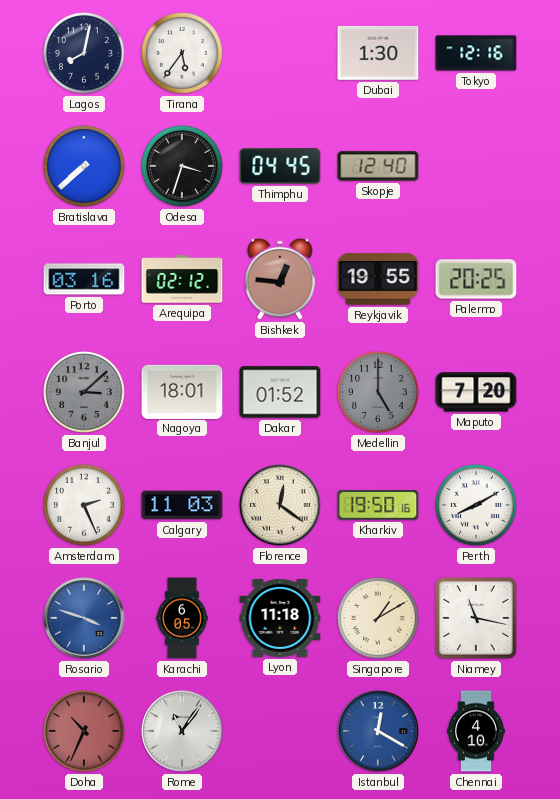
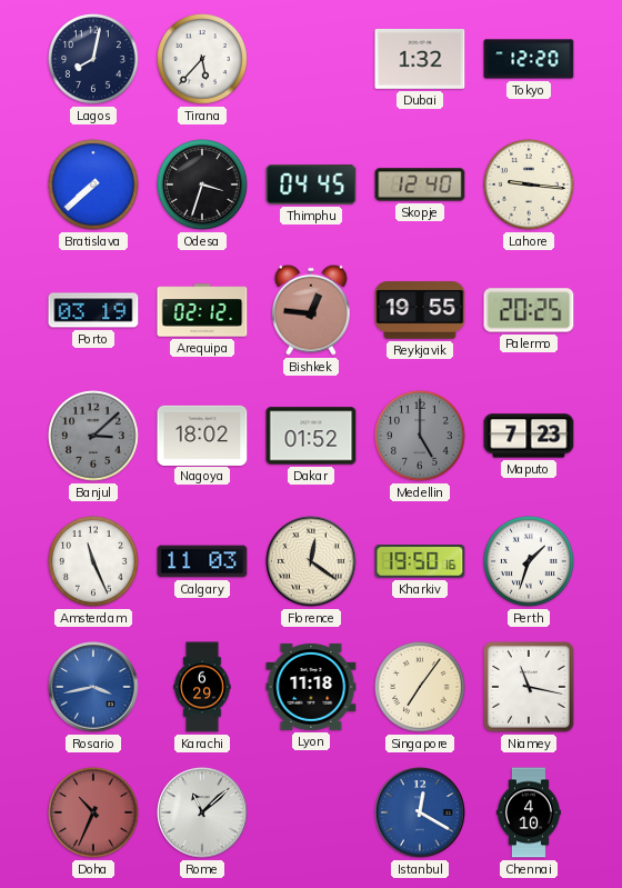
Tirana: 5:36 -> 5:37
Dubai: 1:30 -> 1:32
Tokyo: 12:16 -> 12:20
Lahore: none -> 9:16
Porto: 03:16 -> 03:19
Nagoya: 18:01 -> 18:02
Maputo: 7:20 -> 7:23
Amsterdam: 2:26 -> 11:26
Perth: 8:10 -> 1:33
Rosario: 3:48 -> 3:43
Karachi: 6:05 -> 6:29
Singapore: 1:10 -> 7:06
Rome: 11:06 -> 11:08
